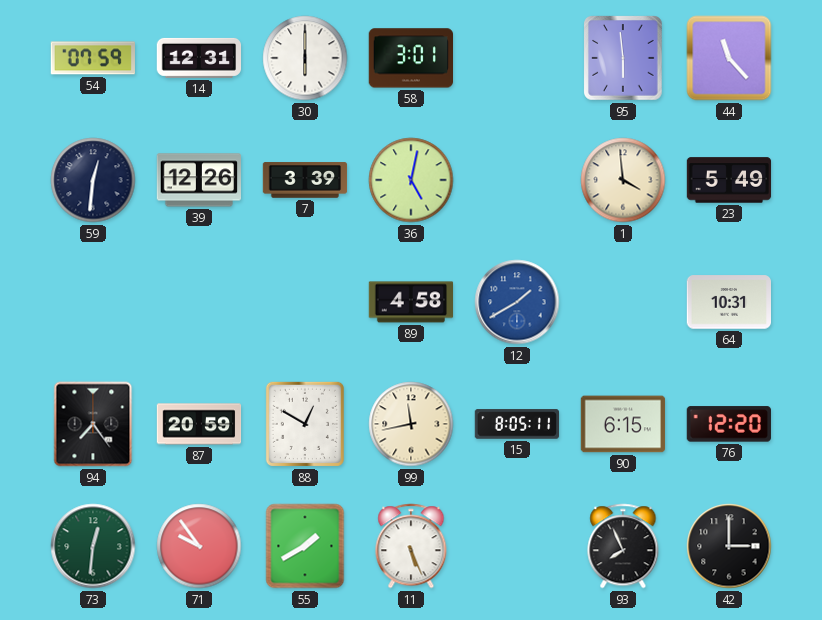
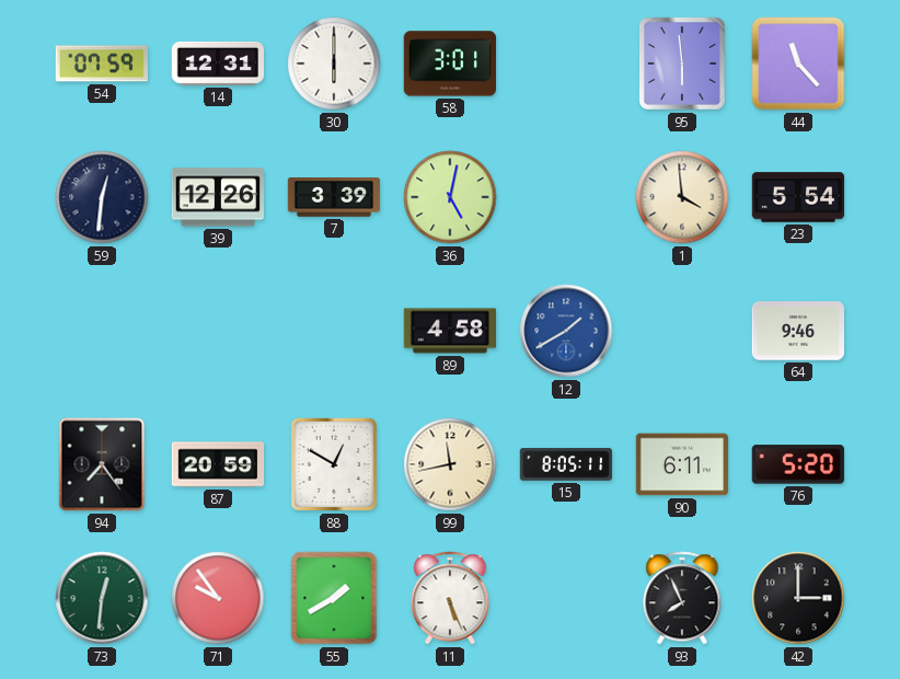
23: 5:49 -> 5:54
64: 10:31 -> 9:46
90: 6:15 -> 6:11
76: 12:20 -> 5:20
